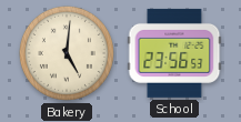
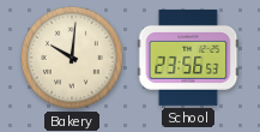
Bakery: 5:01 -> 10:01
